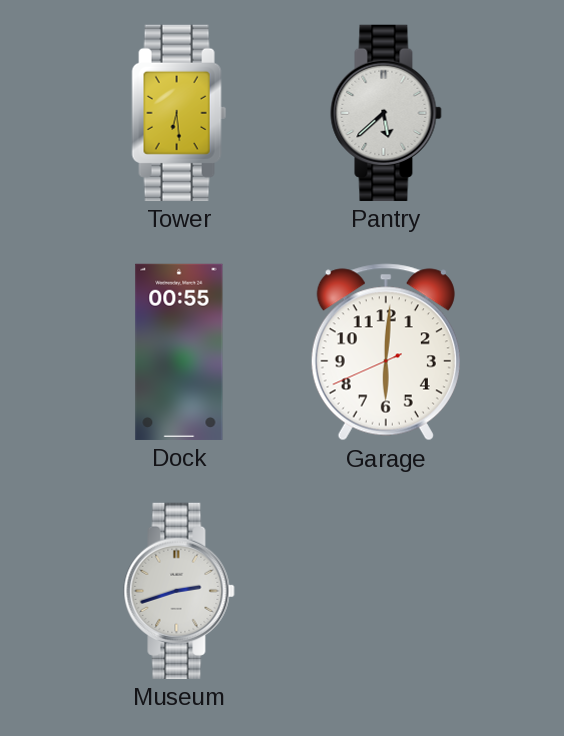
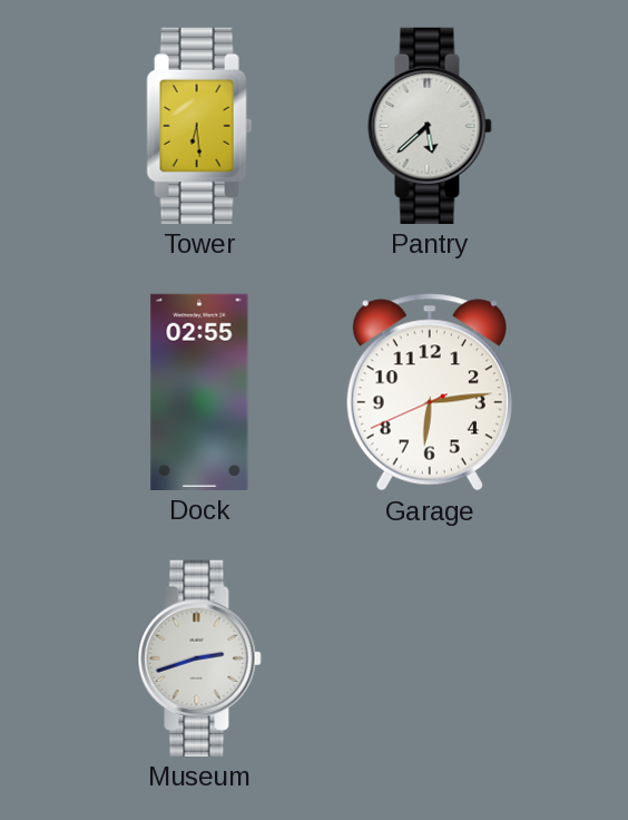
Dock: 00:55 -> 02:55
Garage: 6:00 -> 6:13
